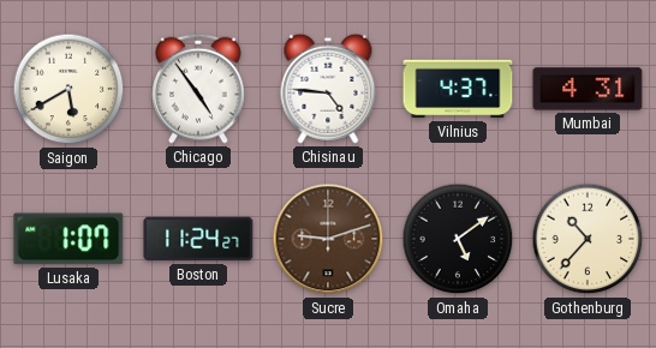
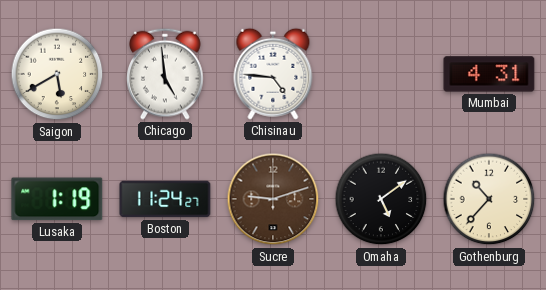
Chicago: 4:54 -> 4:59
Vilnius: 4:37 -> none
Lusaka: 1:07 -> 1:19
